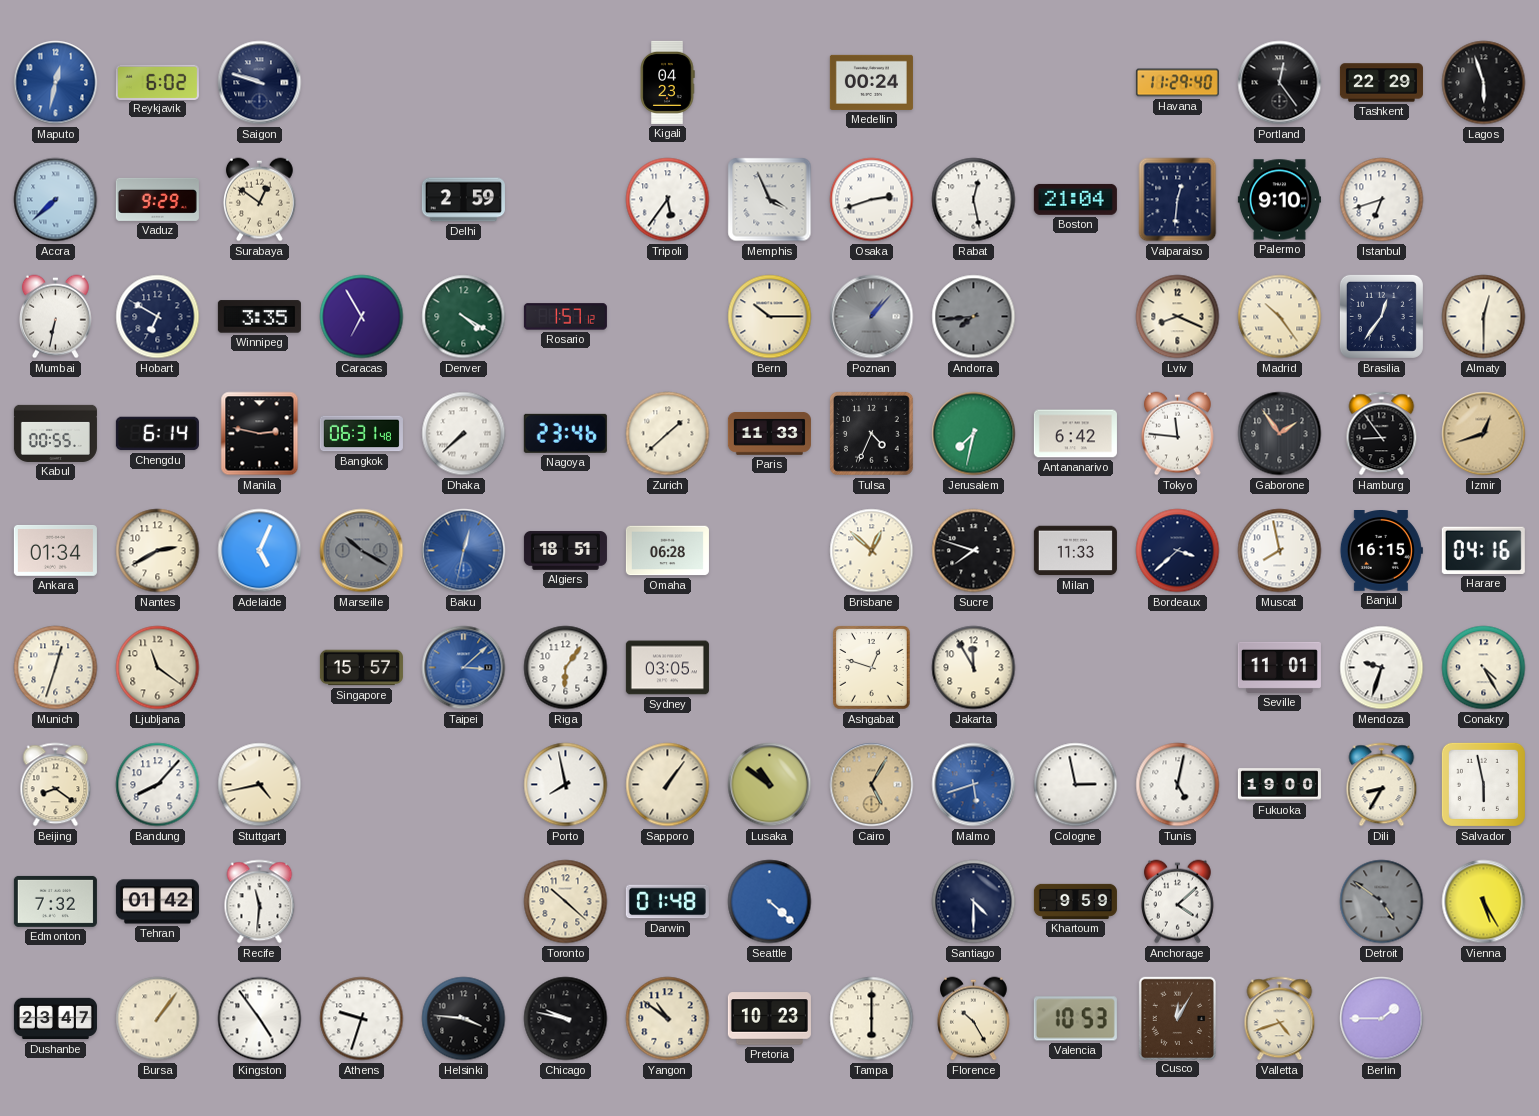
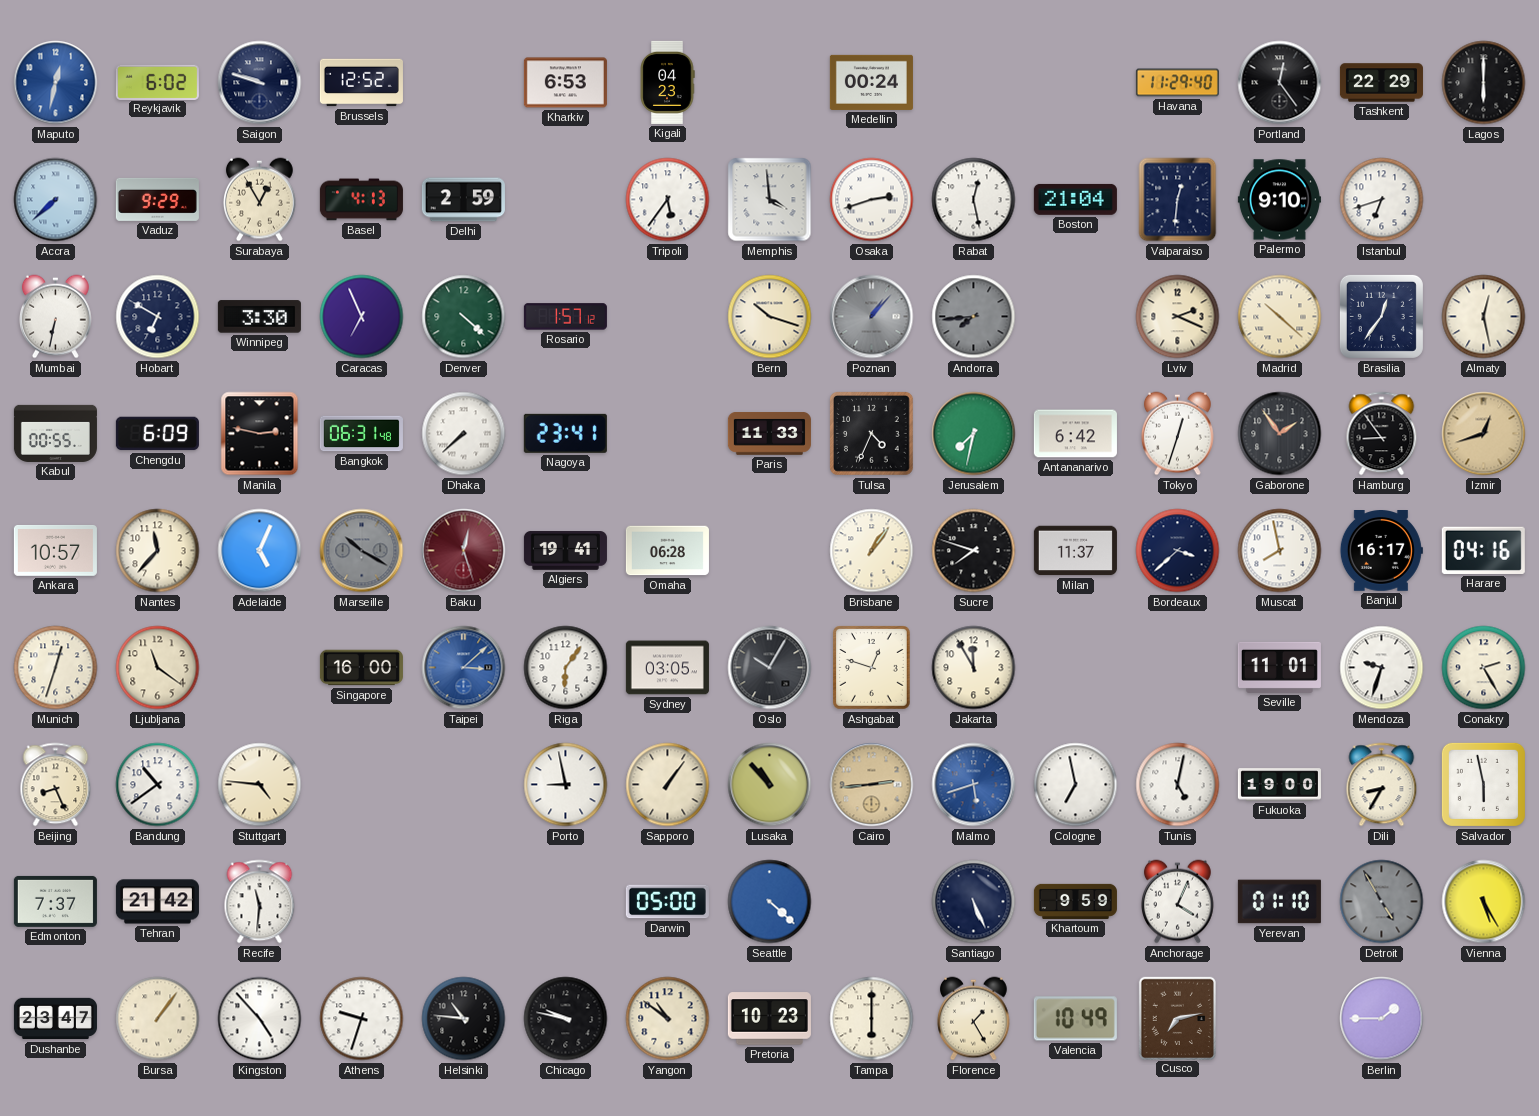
Brussels: none -> 12:52
Kharkiv: none -> 6:53
Lagos: 5:57 -> 6:00
Surabaya: 12:51 -> 12:55
Basel: none -> 4:13
Memphis: 3:56 -> 3:59
Winnipeg: 3:35 -> 3:30
Caracas: 6:55 -> 6:56
Denver: 4:20 -> 4:22
Bern: 10:15 -> 10:18
Lviv: 8:19 -> 2:19
Madrid: 10:24 -> 10:22
Almaty: 12:30 -> 12:28
Chengdu: 6:14 -> 6:09
Nagoya: 23:46 -> 23:41
Zurich: 1:38 -> none
Tokyo: 11:46 -> 12:33
Ankara: 01:34 -> 10:57
Nantes: 2:40 -> 11:37
Baku: 12:32 -> 12:27
Baku dial: blue -> burgundy
Algiers: 18:51 -> 19:41
Brisbane: 12:52 -> 1:06
Milan: 11:33 -> 11:37
Banjul: 16:15 -> 16:17
Singapore: 15:57 -> 16:00
Oslo: none -> 10:05
Conakry: 4:25 -> 2:25
Beijing: 8:21 -> 8:26
Bandung: 8:07 -> 10:39
Stuttgart: 4:43 -> 4:46
Porto: 7:58 -> 8:58
Lusaka: 10:51 -> 10:53
Cairo: 5:05 -> 2:44
Cologne: 2:58 -> 6:58
Edmonton: 7:32 -> 7:37
Tehran: 01:42 -> 21:42
Toronto: 10:22 -> none
Darwin: 01:48 -> 05:00
Santiago: 4:30 -> 5:26
Anchorage: 4:08 -> 4:04
Yerevan: none -> 01:10
Detroit: 4:51 -> 4:55
Kingston: 4:54 -> 4:53
Helsinki: 3:46 -> 10:46
Florence: 10:25 -> 1:25
Valencia: 10:53 -> 10:49
Cusco: 12:05 -> 7:13
Valletta: 4:42 -> none
